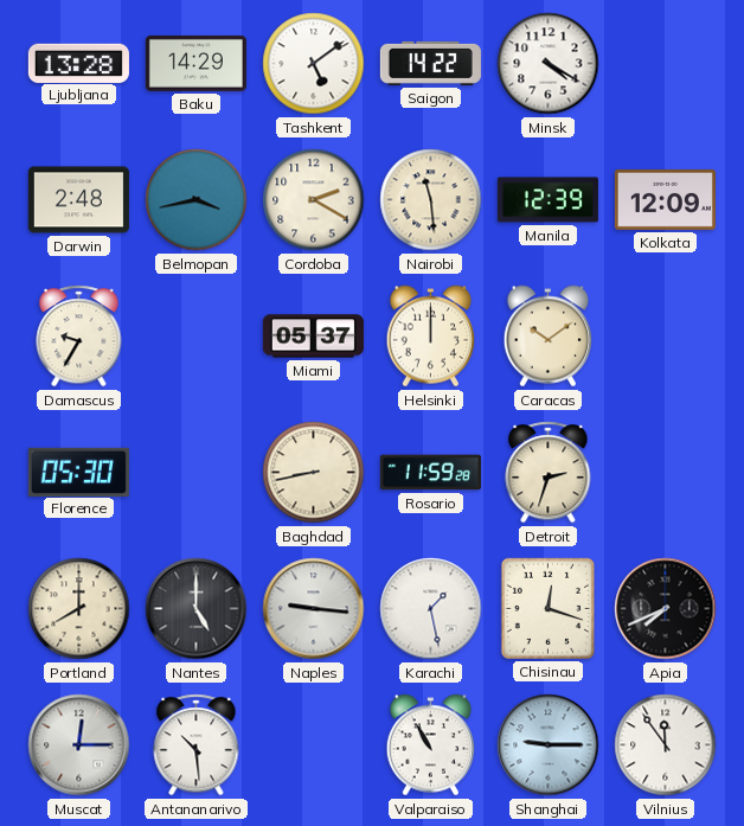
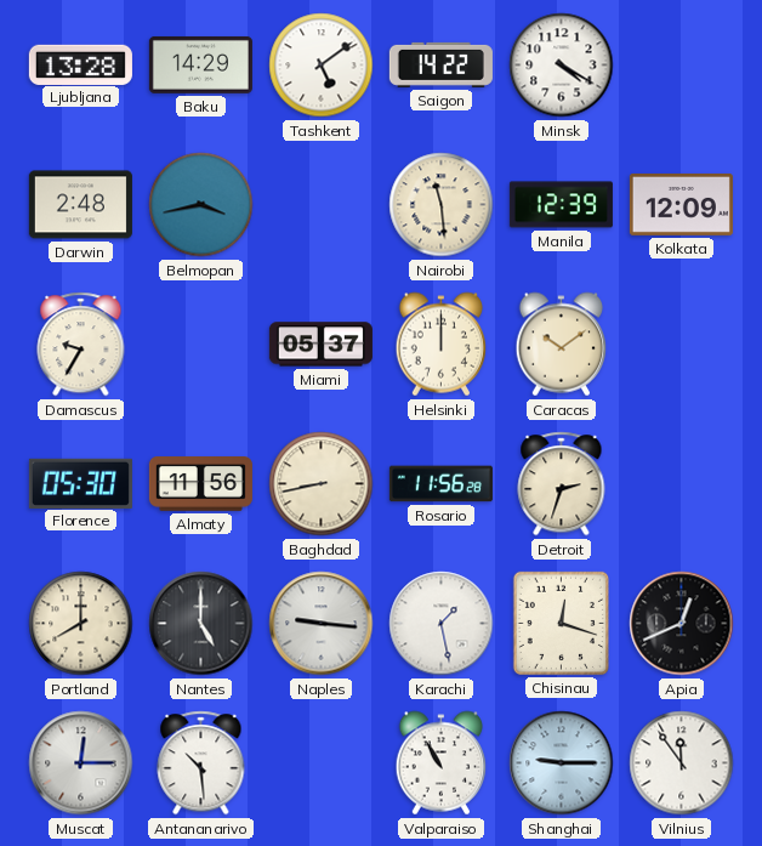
Cordoba: 2:20 -> none
Almaty: none -> 11:56
Rosario: 11:59 -> 11:56
Apia: 7:41 -> 12:41
